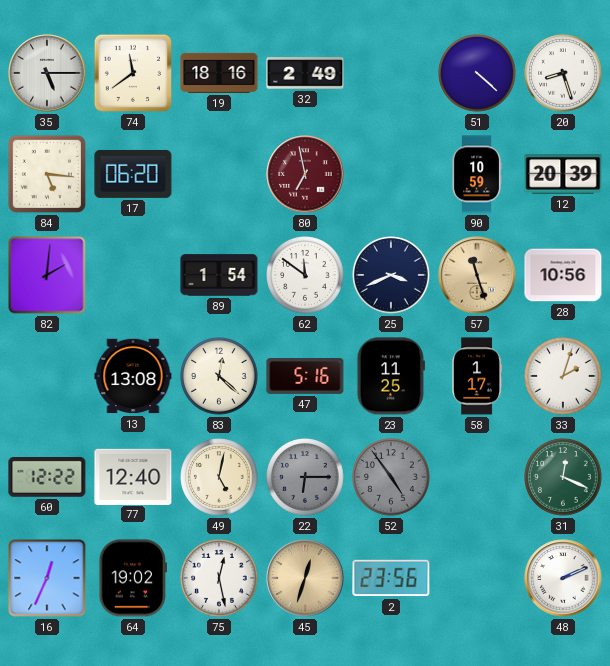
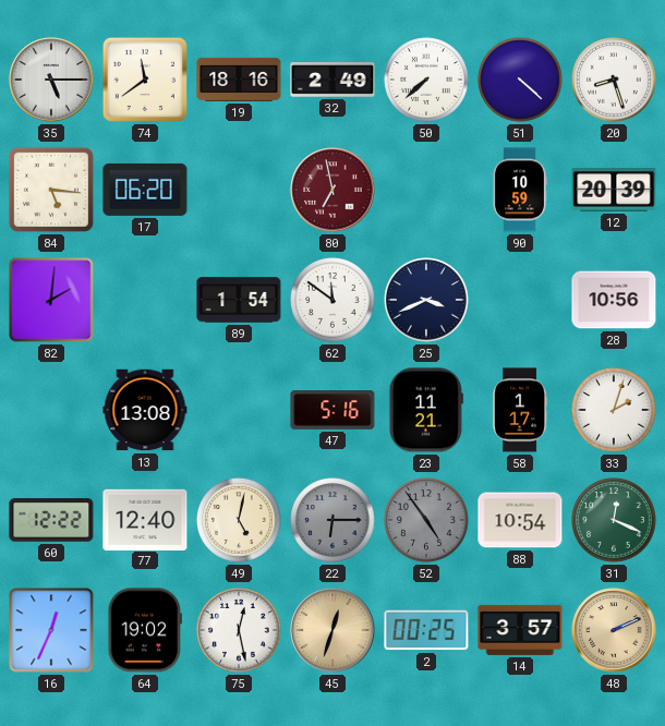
50: none -> 7:38
57: 11:27 -> none
83: 12:22 -> none
23: 11:25 -> 11:21
88: none -> 10:54
2: 23:56 -> 00:25
14: none -> 3:57
48 dial: white -> champagne
